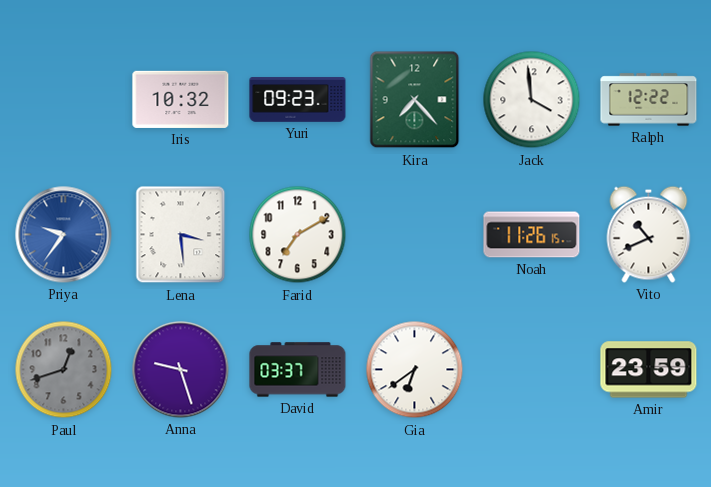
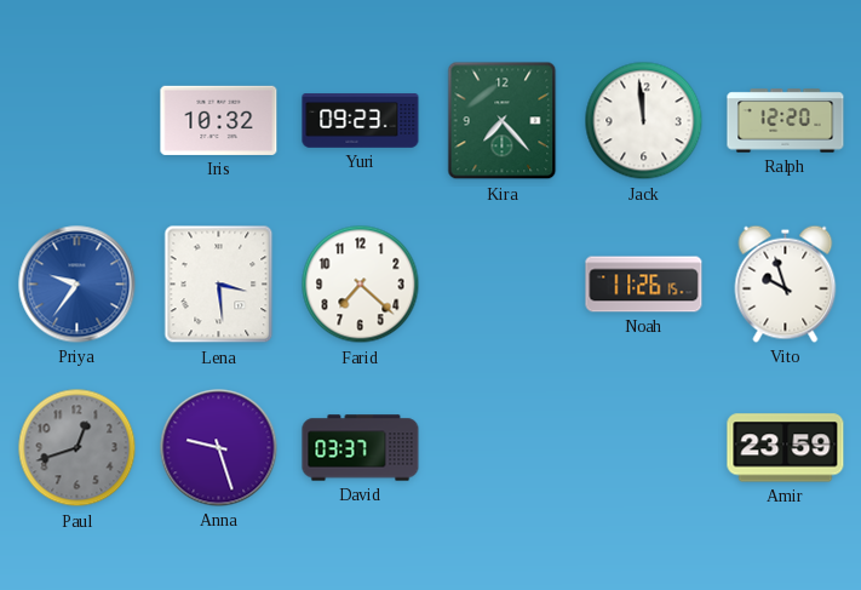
Jack: 3:59 -> 11:59
Ralph: 12:22 -> 12:20
Farid: 7:10 -> 7:22
Vito: 10:41 -> 9:57
Gia: 6:39 -> none
